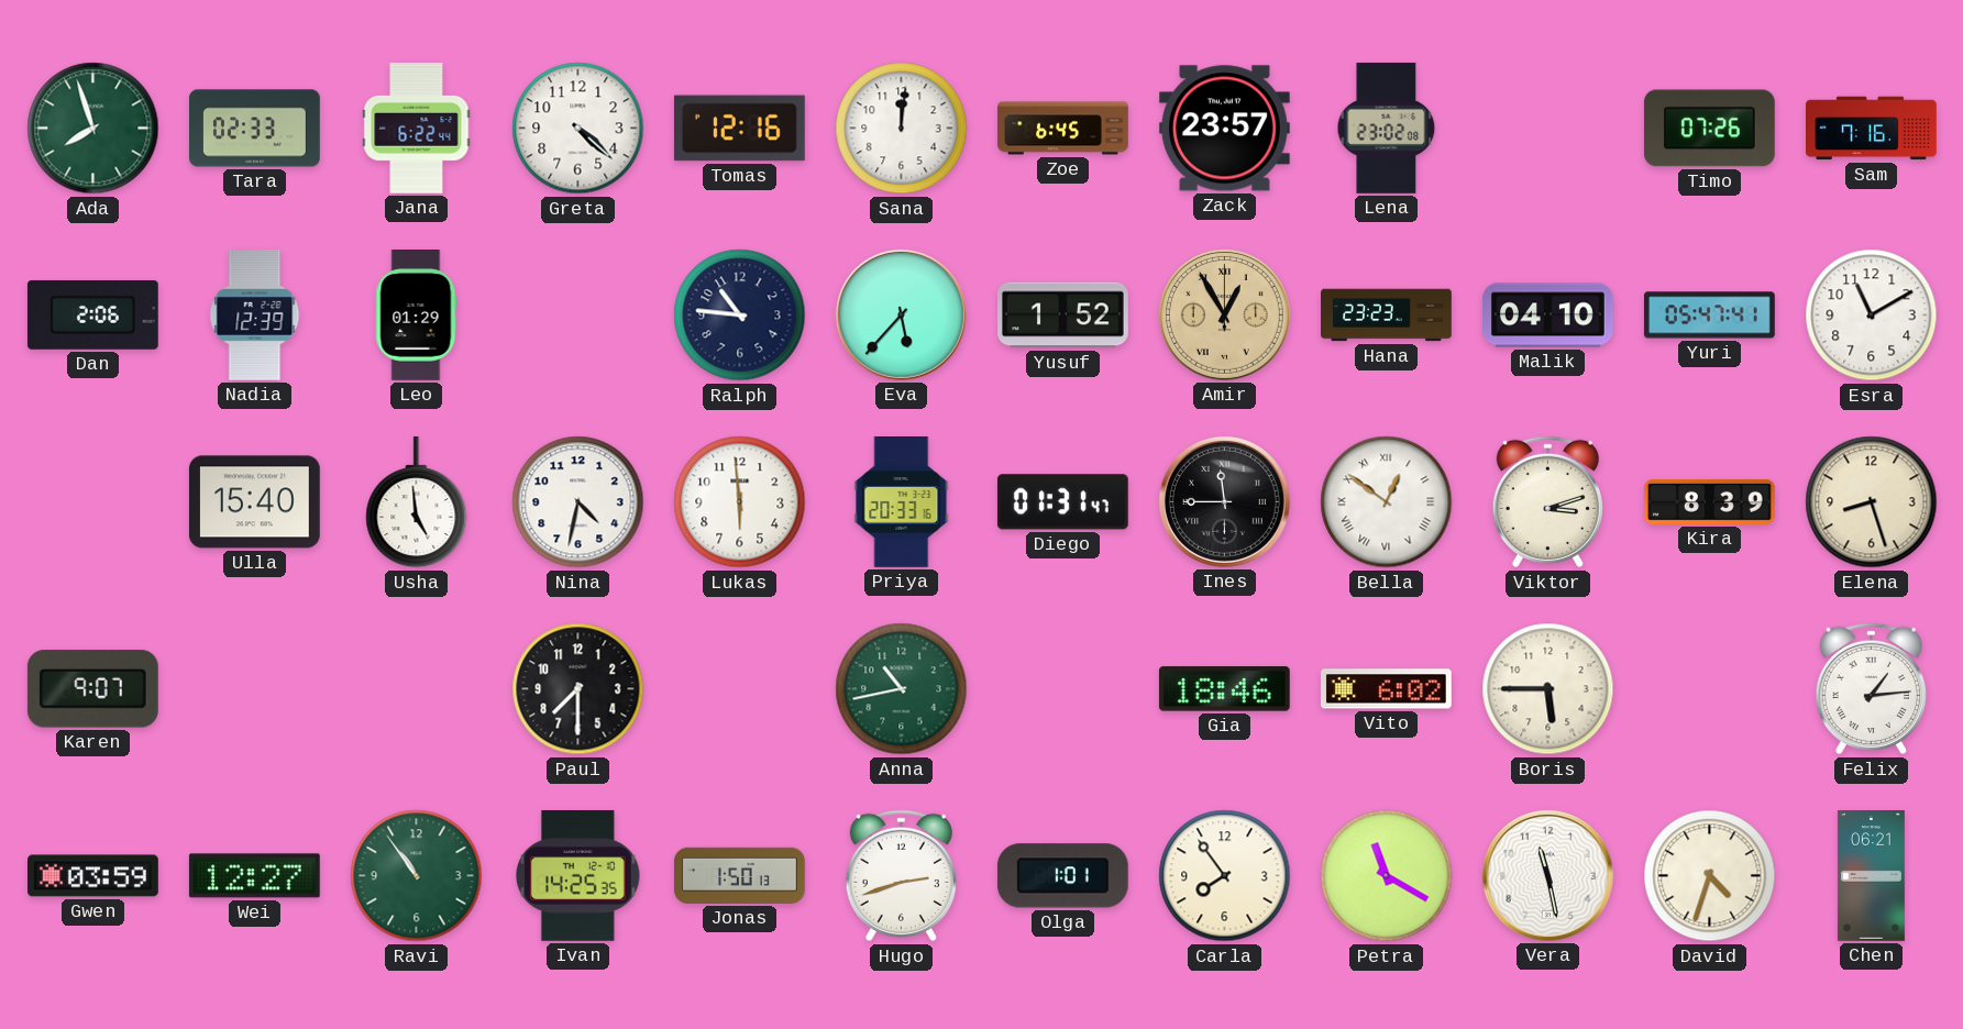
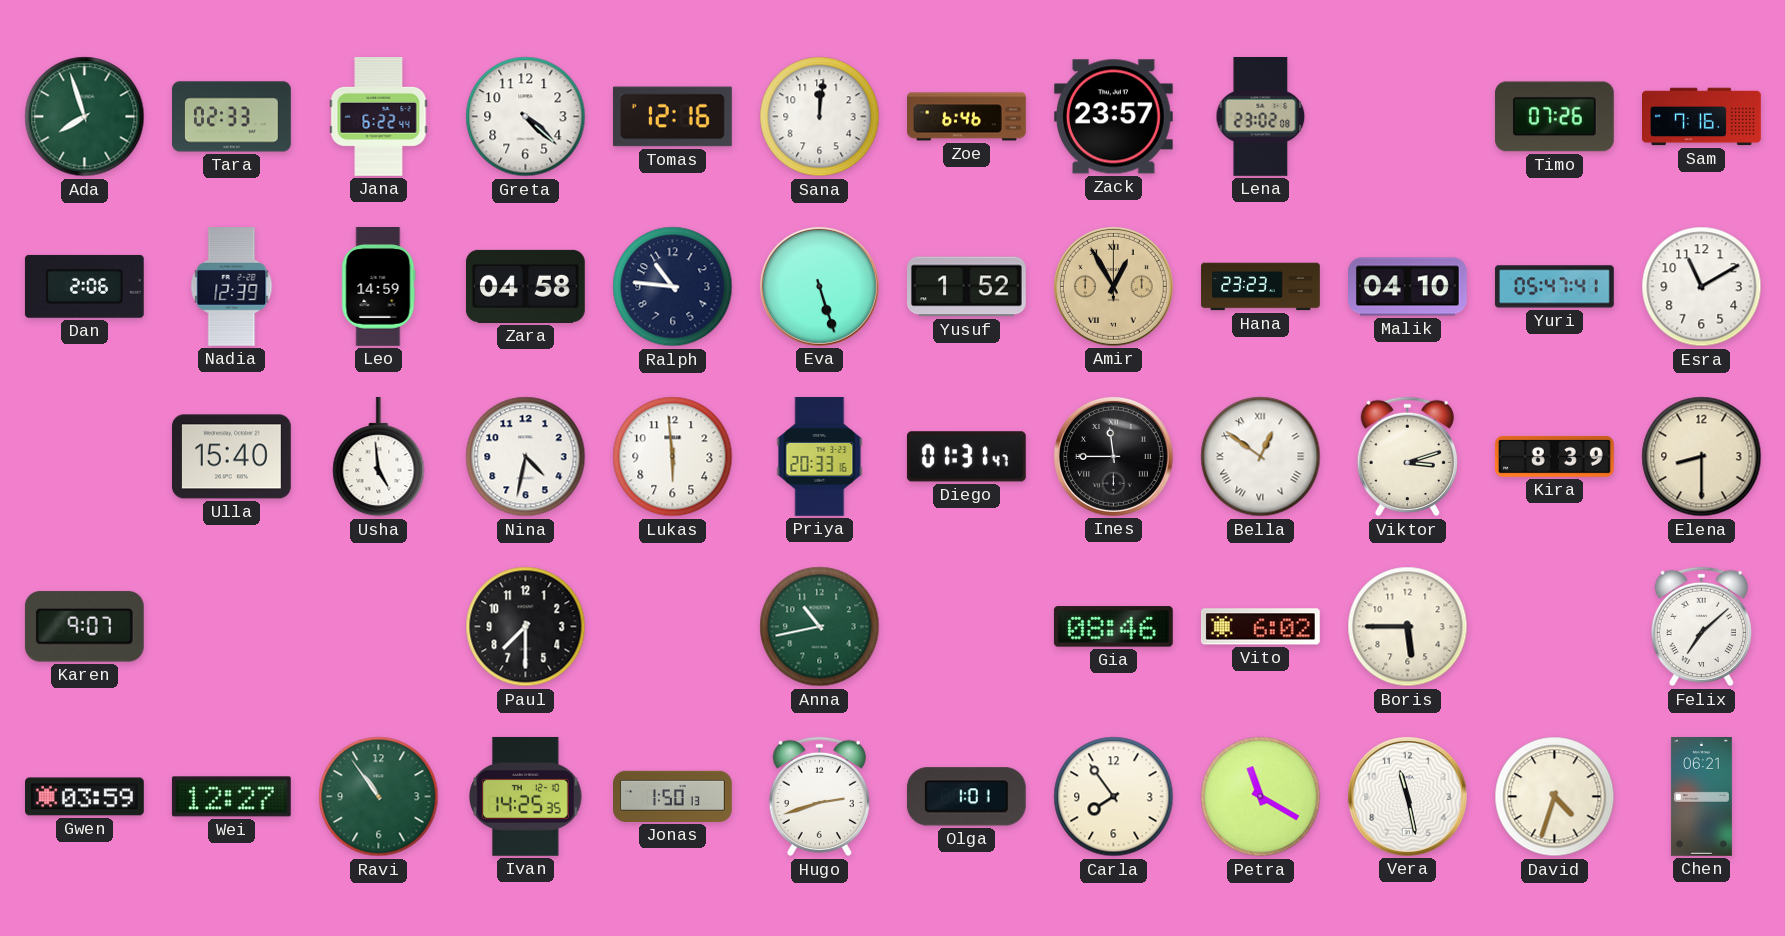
Zoe: 6:45 -> 6:46
Leo: 01:29 -> 14:59
Zara: none -> 04:58
Eva: 5:37 -> 5:27
Elena: 8:27 -> 8:30
Gia: 18:46 -> 08:46
Felix: 1:14 -> 7:08
